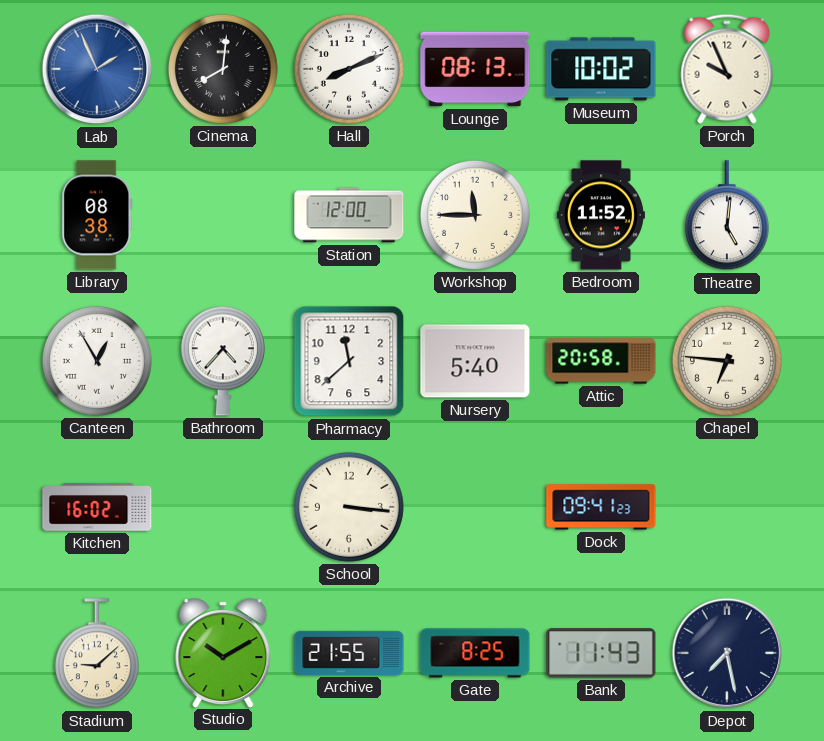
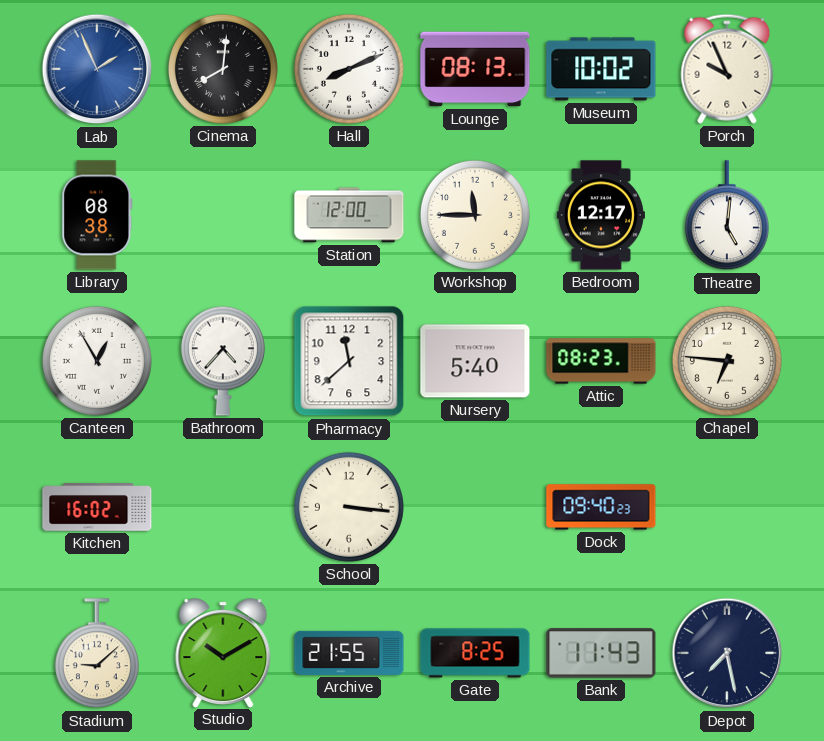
Bedroom: 11:52 -> 12:17
Attic: 20:58 -> 08:23
Dock: 09:41 -> 09:40
